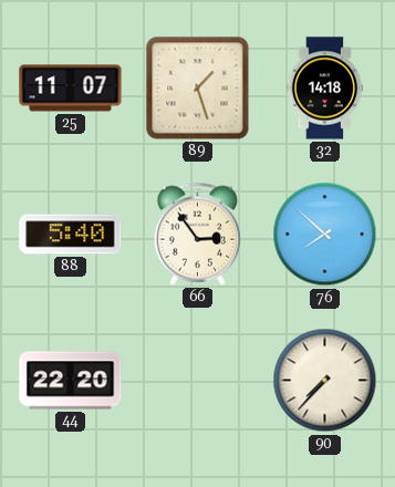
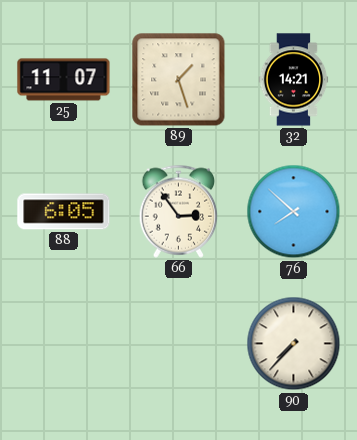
32: 14:18 -> 14:21
88: 5:40 -> 6:05
44: 22:20 -> none
